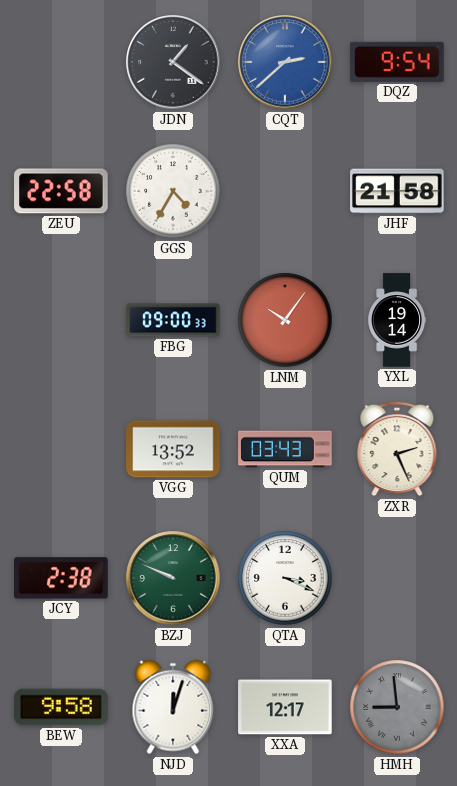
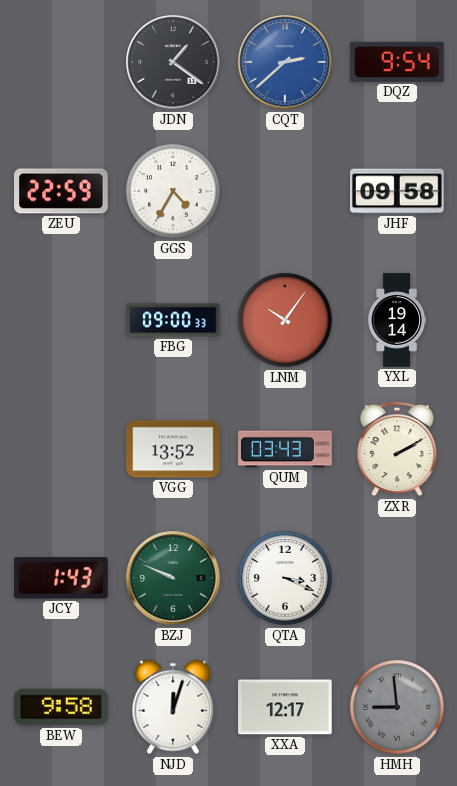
ZEU: 22:58 -> 22:59
JHF: 21:58 -> 09:58
ZXR: 2:26 -> 2:10
JCY: 2:38 -> 1:43
